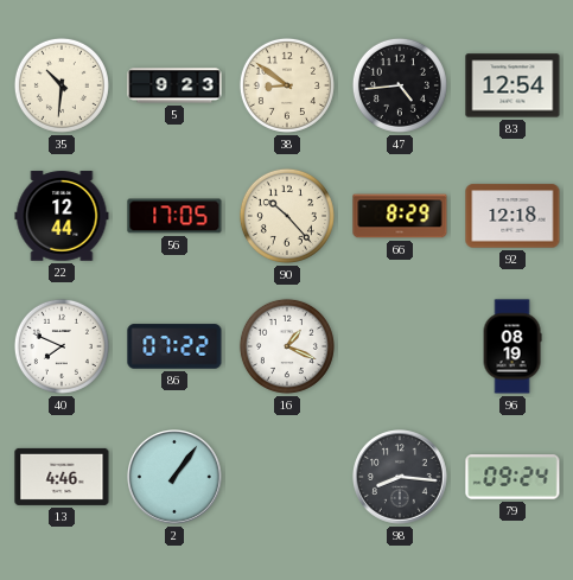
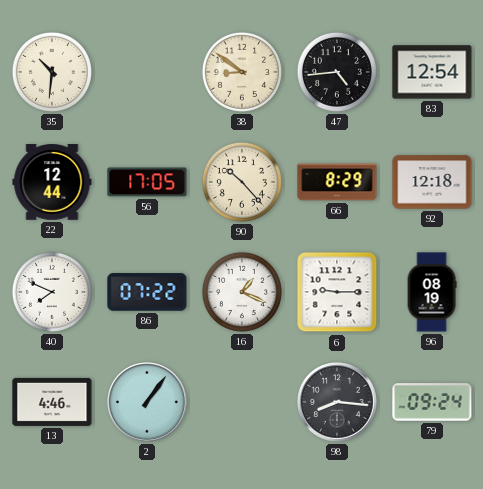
5: 9:23 -> none
6: none -> 9:15
